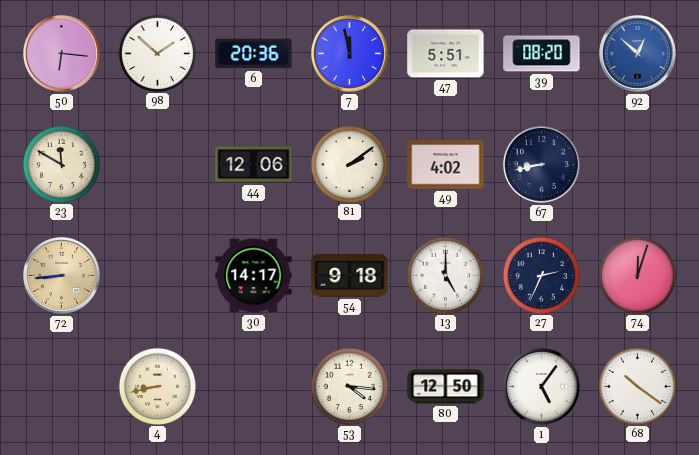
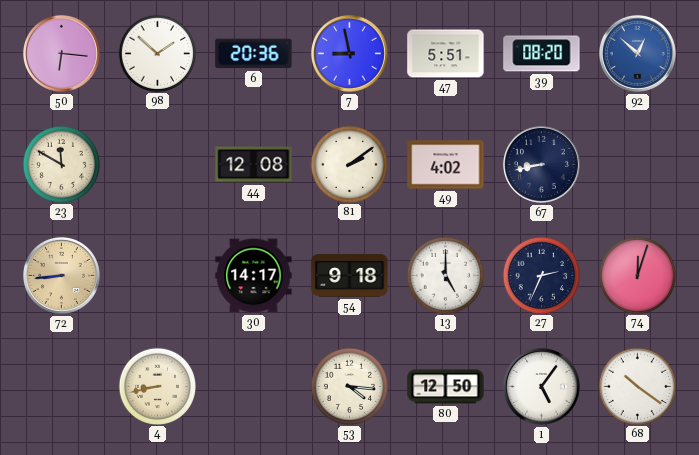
7: 11:58 -> 8:58
44: 12:06 -> 12:08
